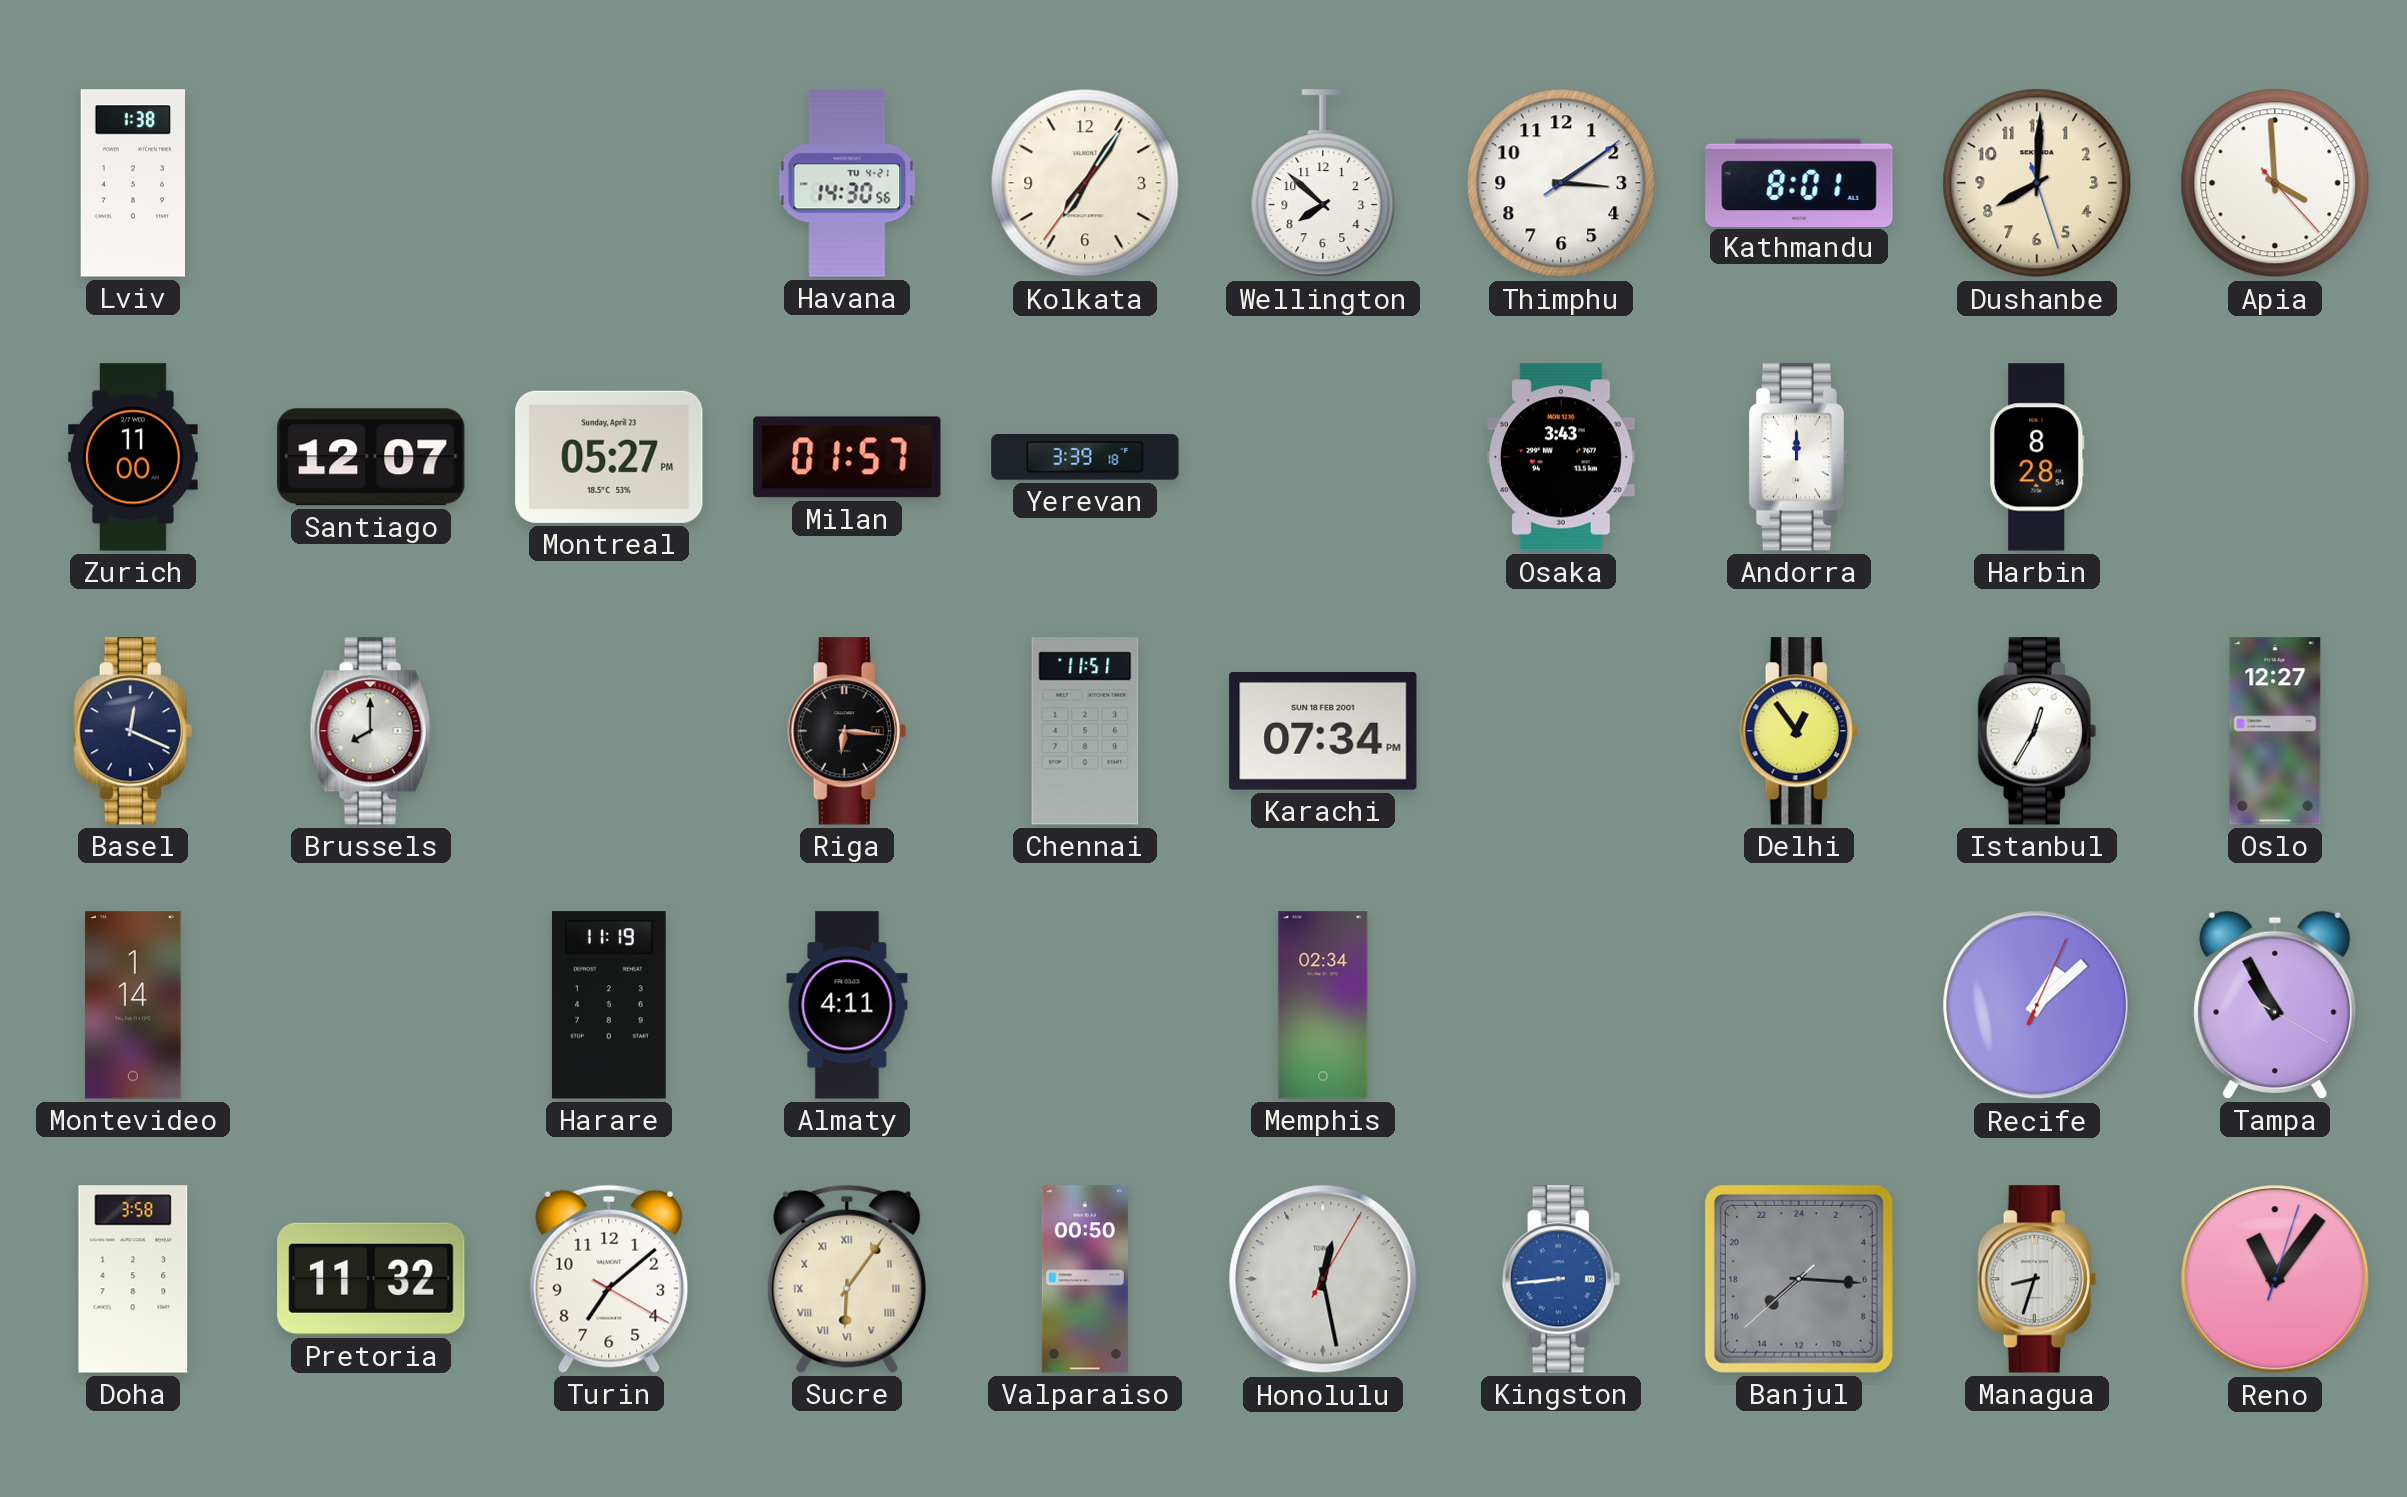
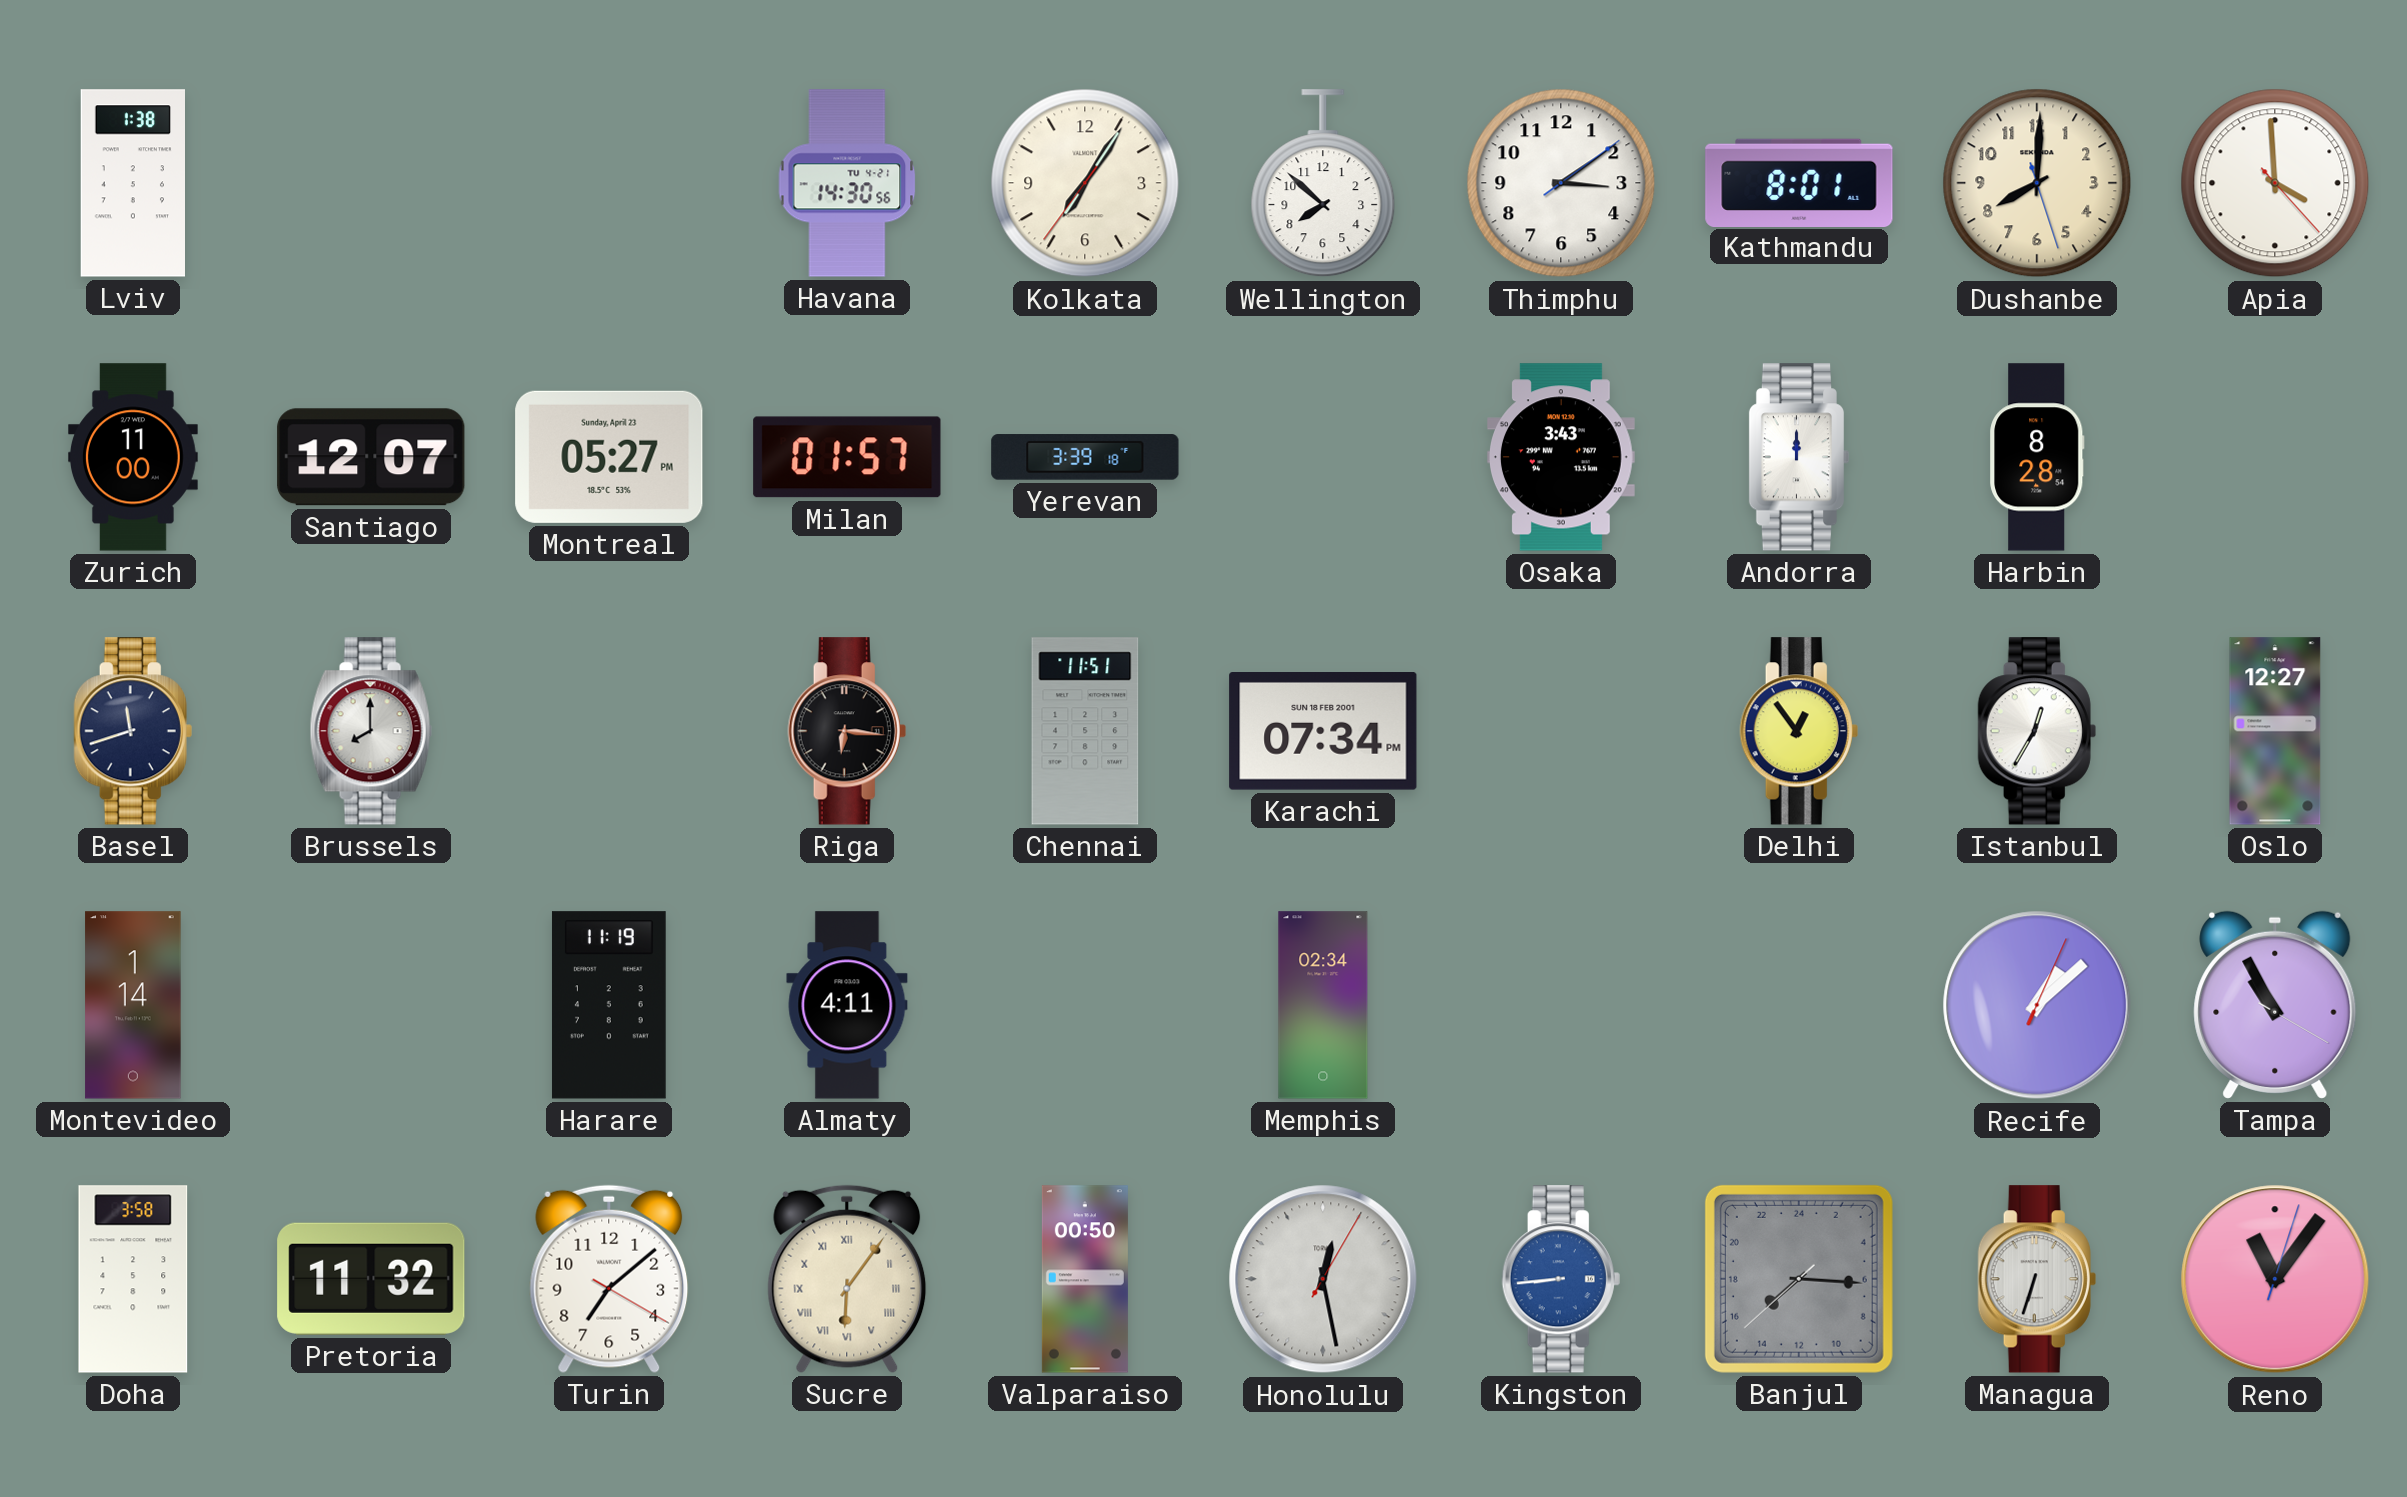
Basel: 12:19 -> 11:42
Managua: 8:33 -> 6:33
